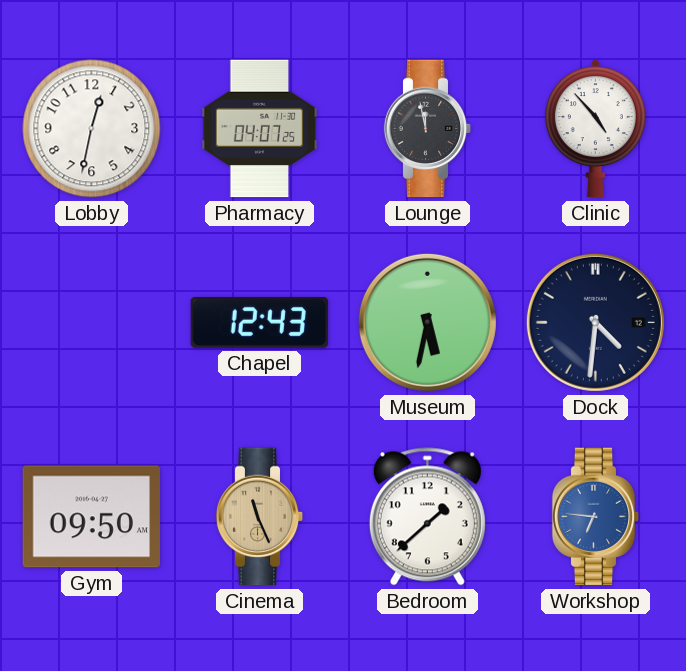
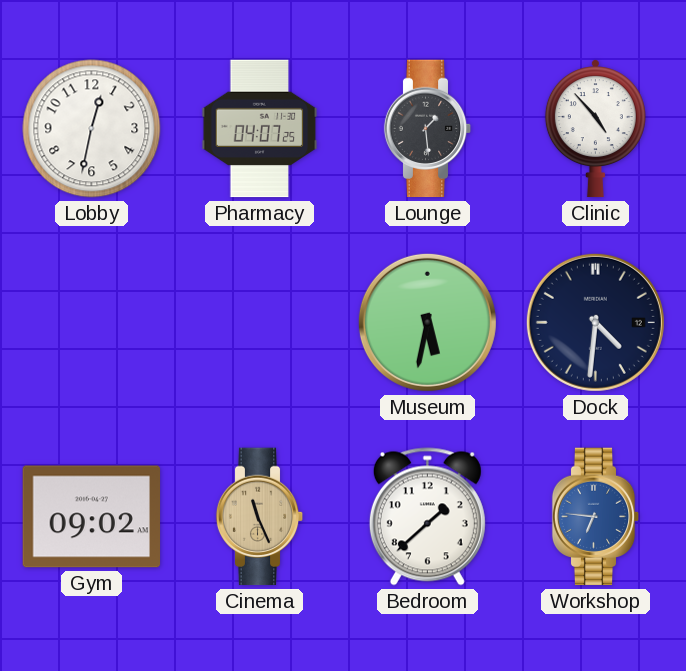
Lounge: 11:58 -> 1:29
Chapel: 12:43 -> none
Gym: 09:50 -> 09:02
